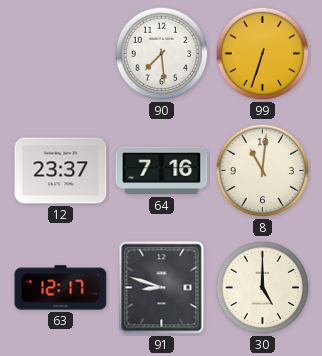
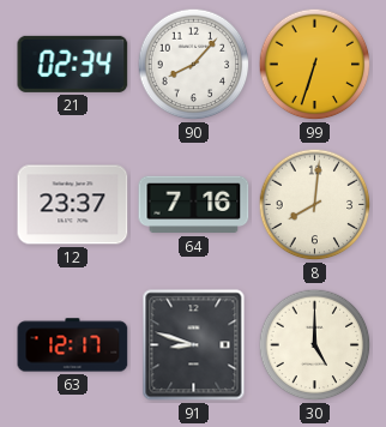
21: none -> 02:34
90: 7:29 -> 8:07
8: 11:01 -> 8:01
